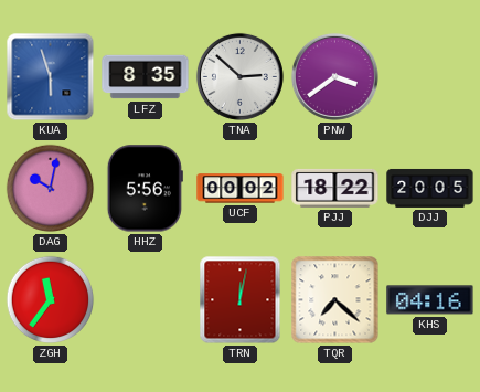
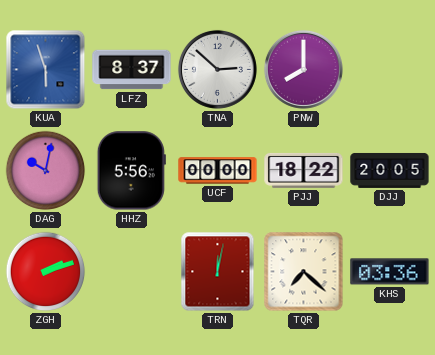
LFZ: 8:35 -> 8:37
PNW: 3:39 -> 8:00
UCF: 00:02 -> 00:00
ZGH: 11:36 -> 2:12
KHS: 04:16 -> 03:36
